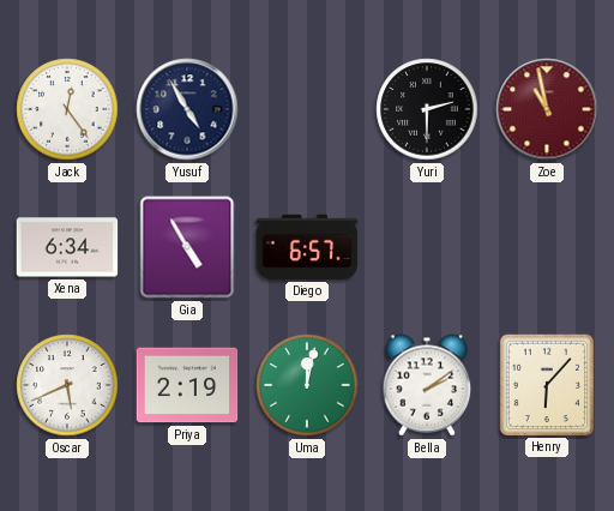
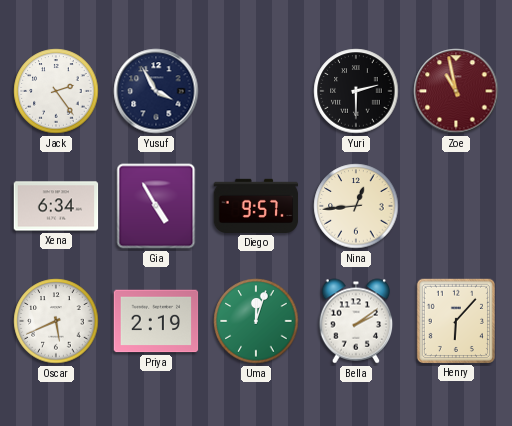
Jack: 12:24 -> 2:24
Yusuf: 4:55 -> 3:55
Diego: 6:57 -> 9:57
Nina: none -> 12:44
Uma: 12:02 -> 12:03
